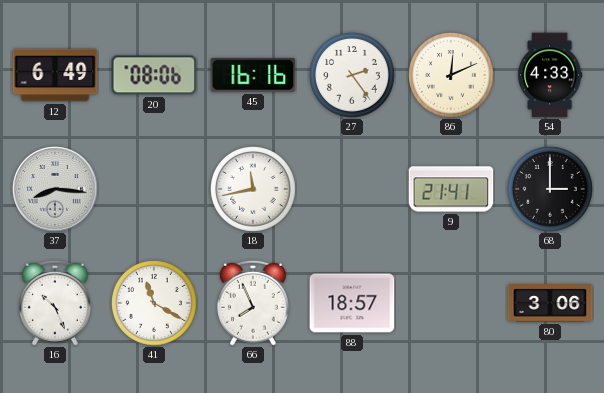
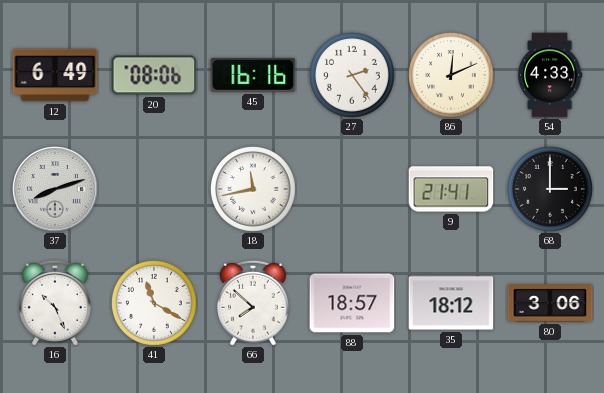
37: 8:16 -> 8:12
66: 7:56 -> 7:52
35: none -> 18:12
